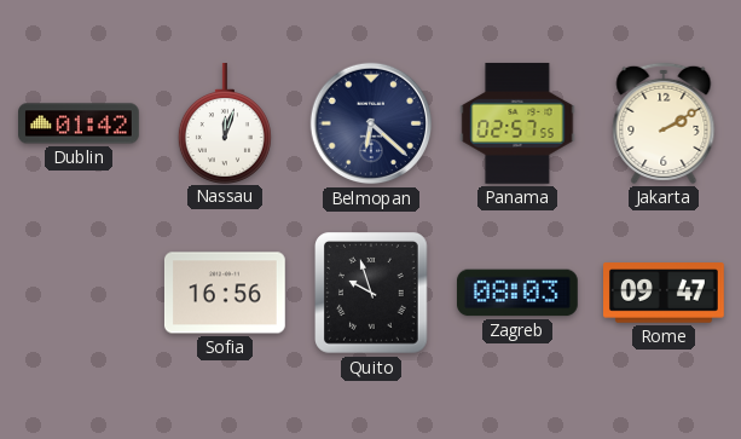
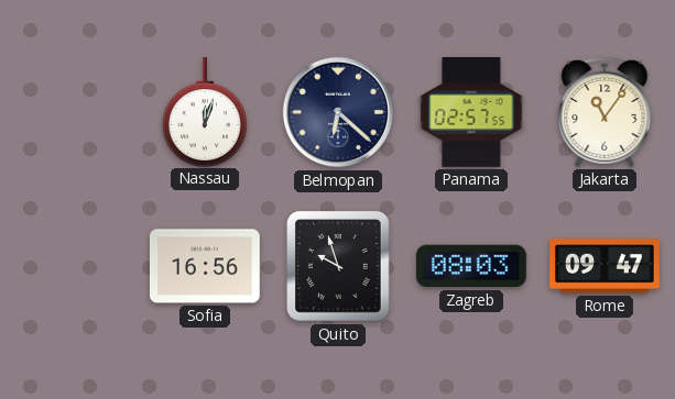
Dublin: 01:42 -> none
Jakarta: 2:10 -> 11:06
